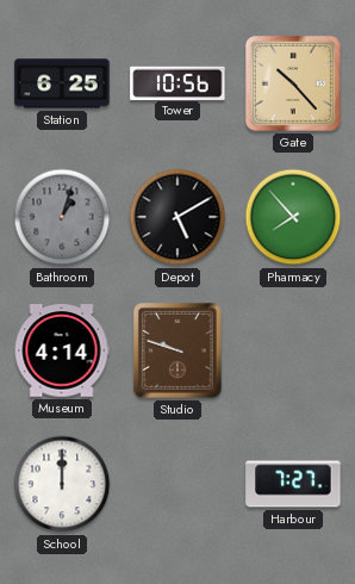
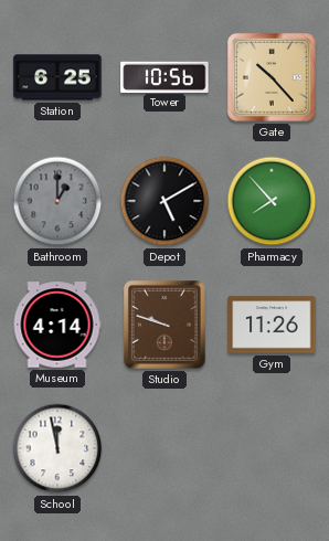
Bathroom: 1:03 -> 1:00
Gym: none -> 11:26
School: 12:00 -> 11:58
Harbour: 7:27 -> none
